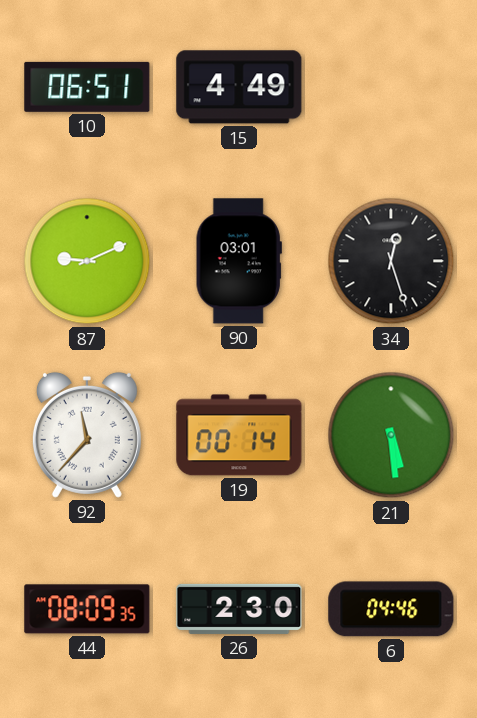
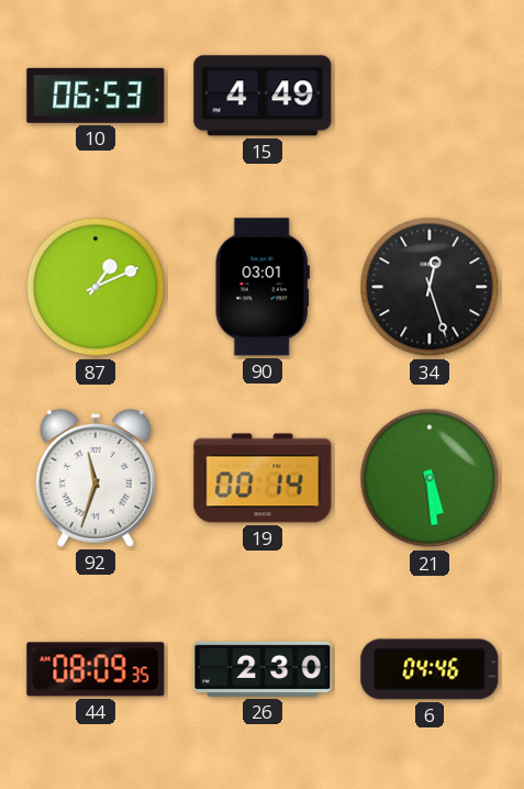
10: 06:51 -> 06:53
87: 9:11 -> 1:11
92: 11:37 -> 11:33
